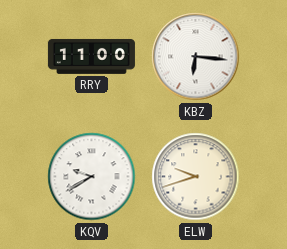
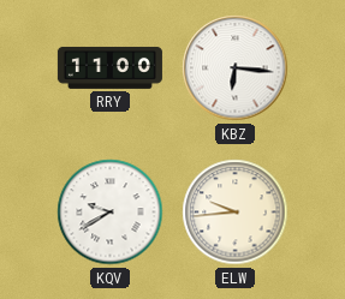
ELW: 9:42 -> 9:44
